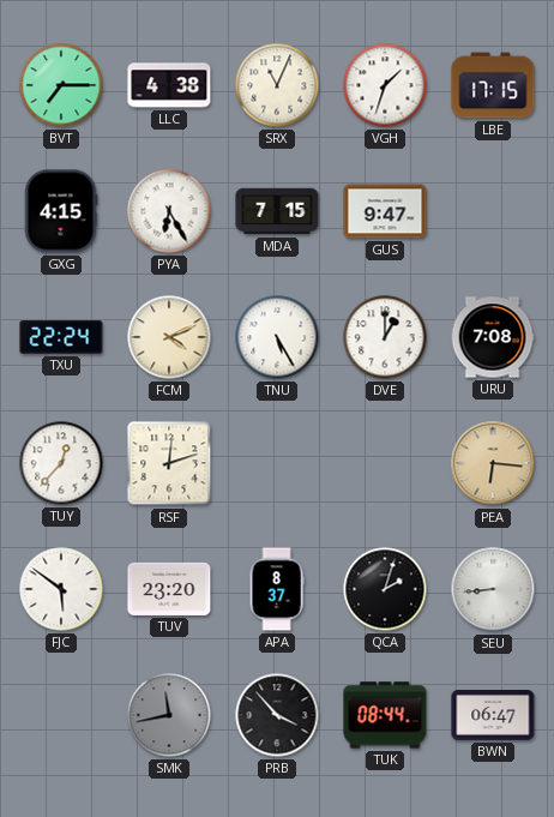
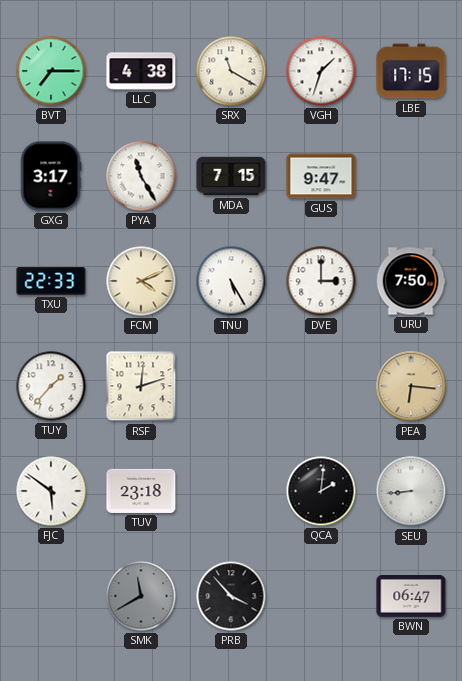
SRX: 11:04 -> 11:20
GXG: 4:15 -> 3:17
PYA: 6:25 -> 11:25
TXU: 22:24 -> 22:33
DVE: 1:00 -> 3:00
URU: 7:08 -> 7:50
TUY: 12:37 -> 1:37
TUV: 23:20 -> 23:18
APA: 8:37 -> none
QCA: 2:03 -> 2:01
SMK: 11:43 -> 11:40
TUK: 08:44 -> none
